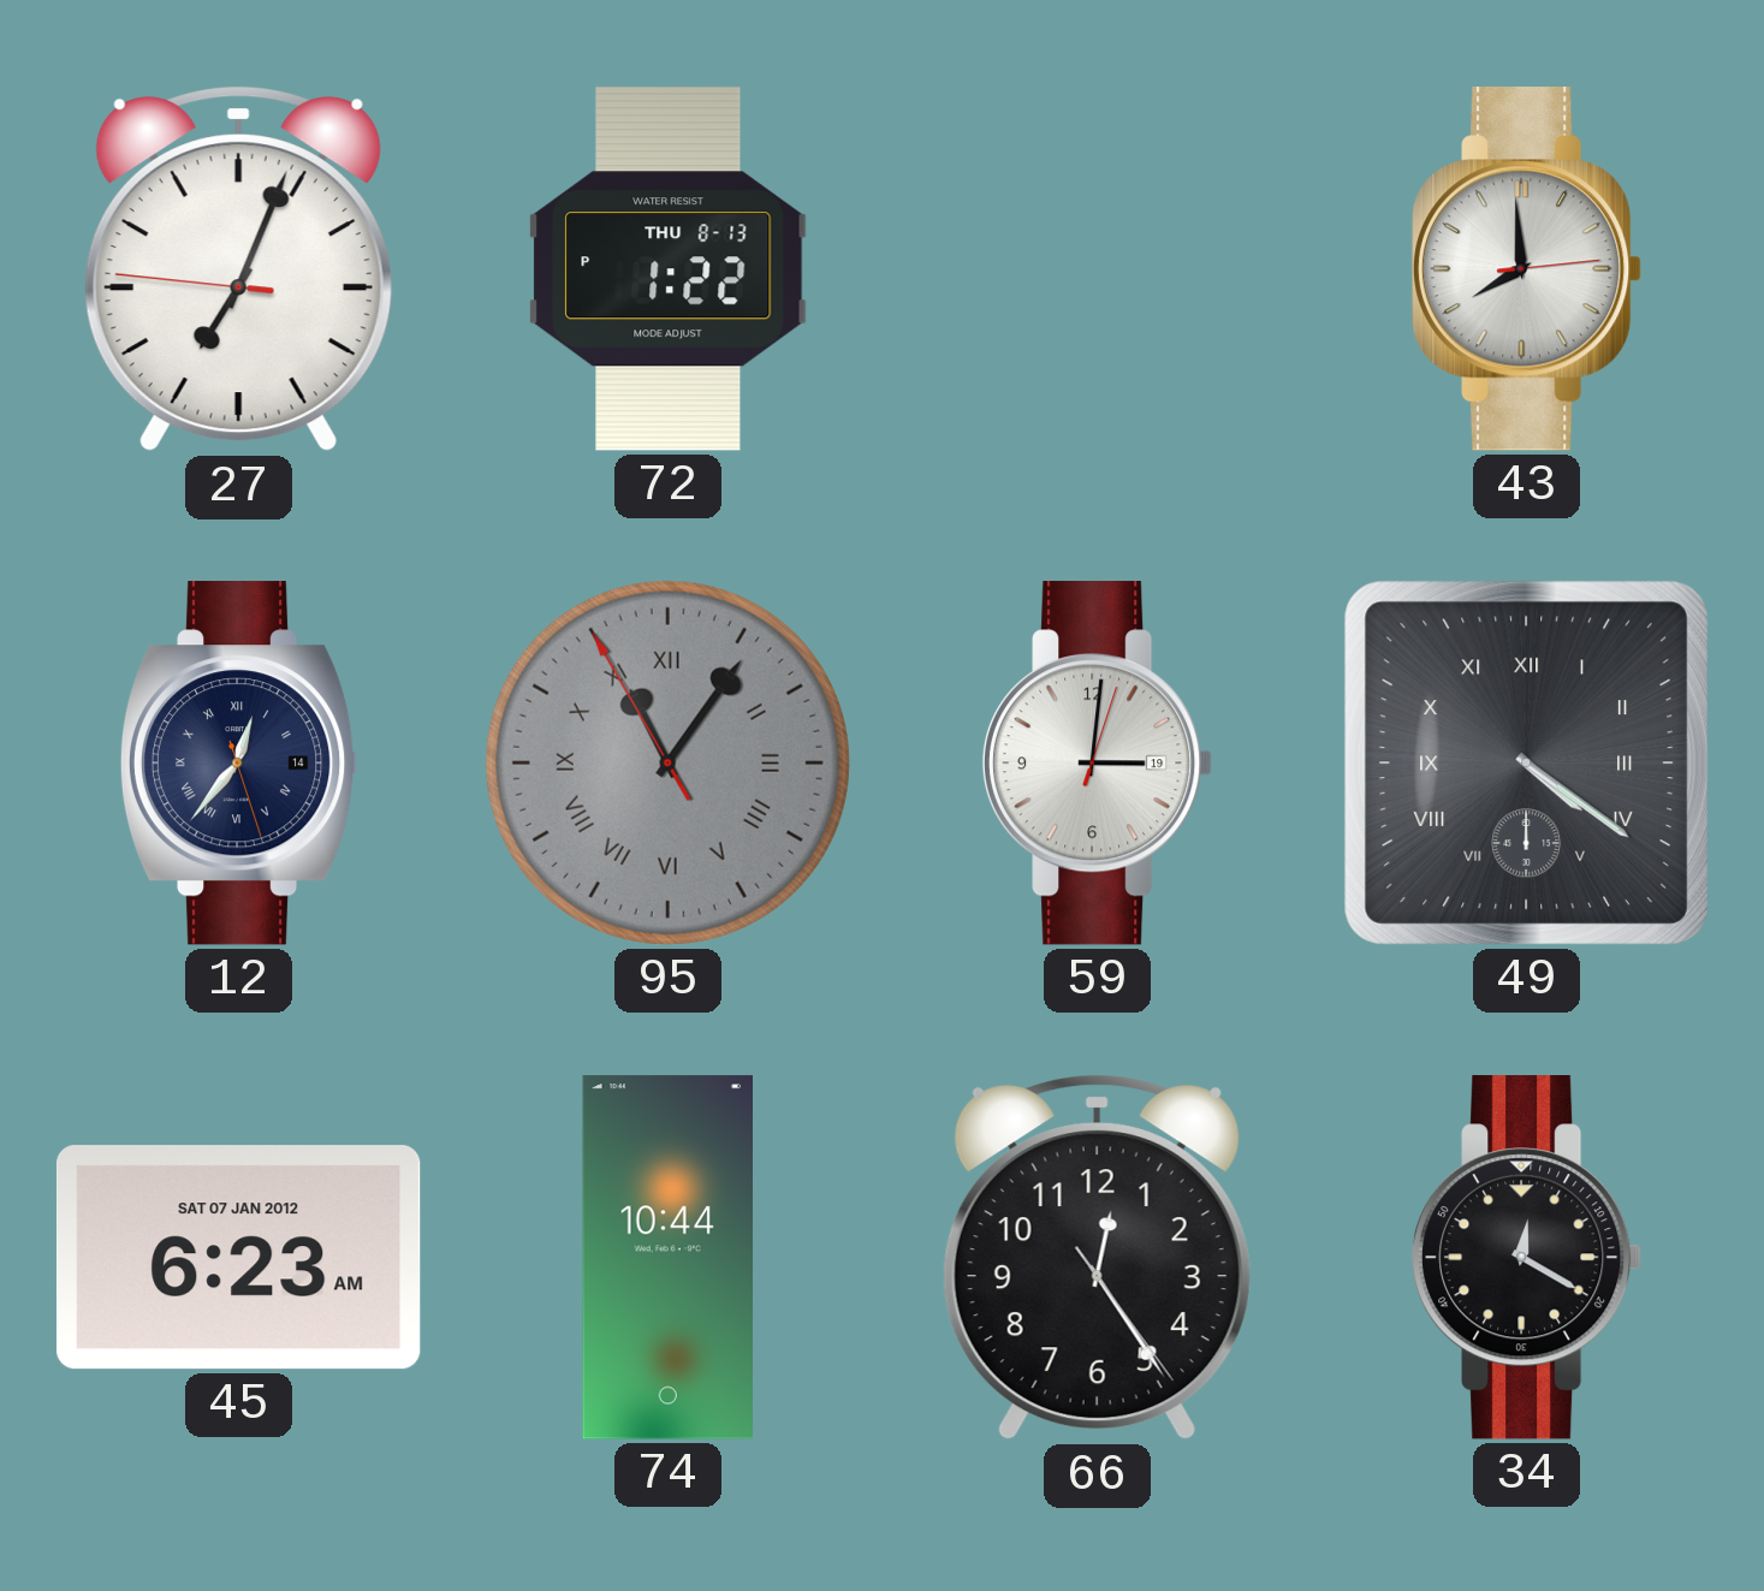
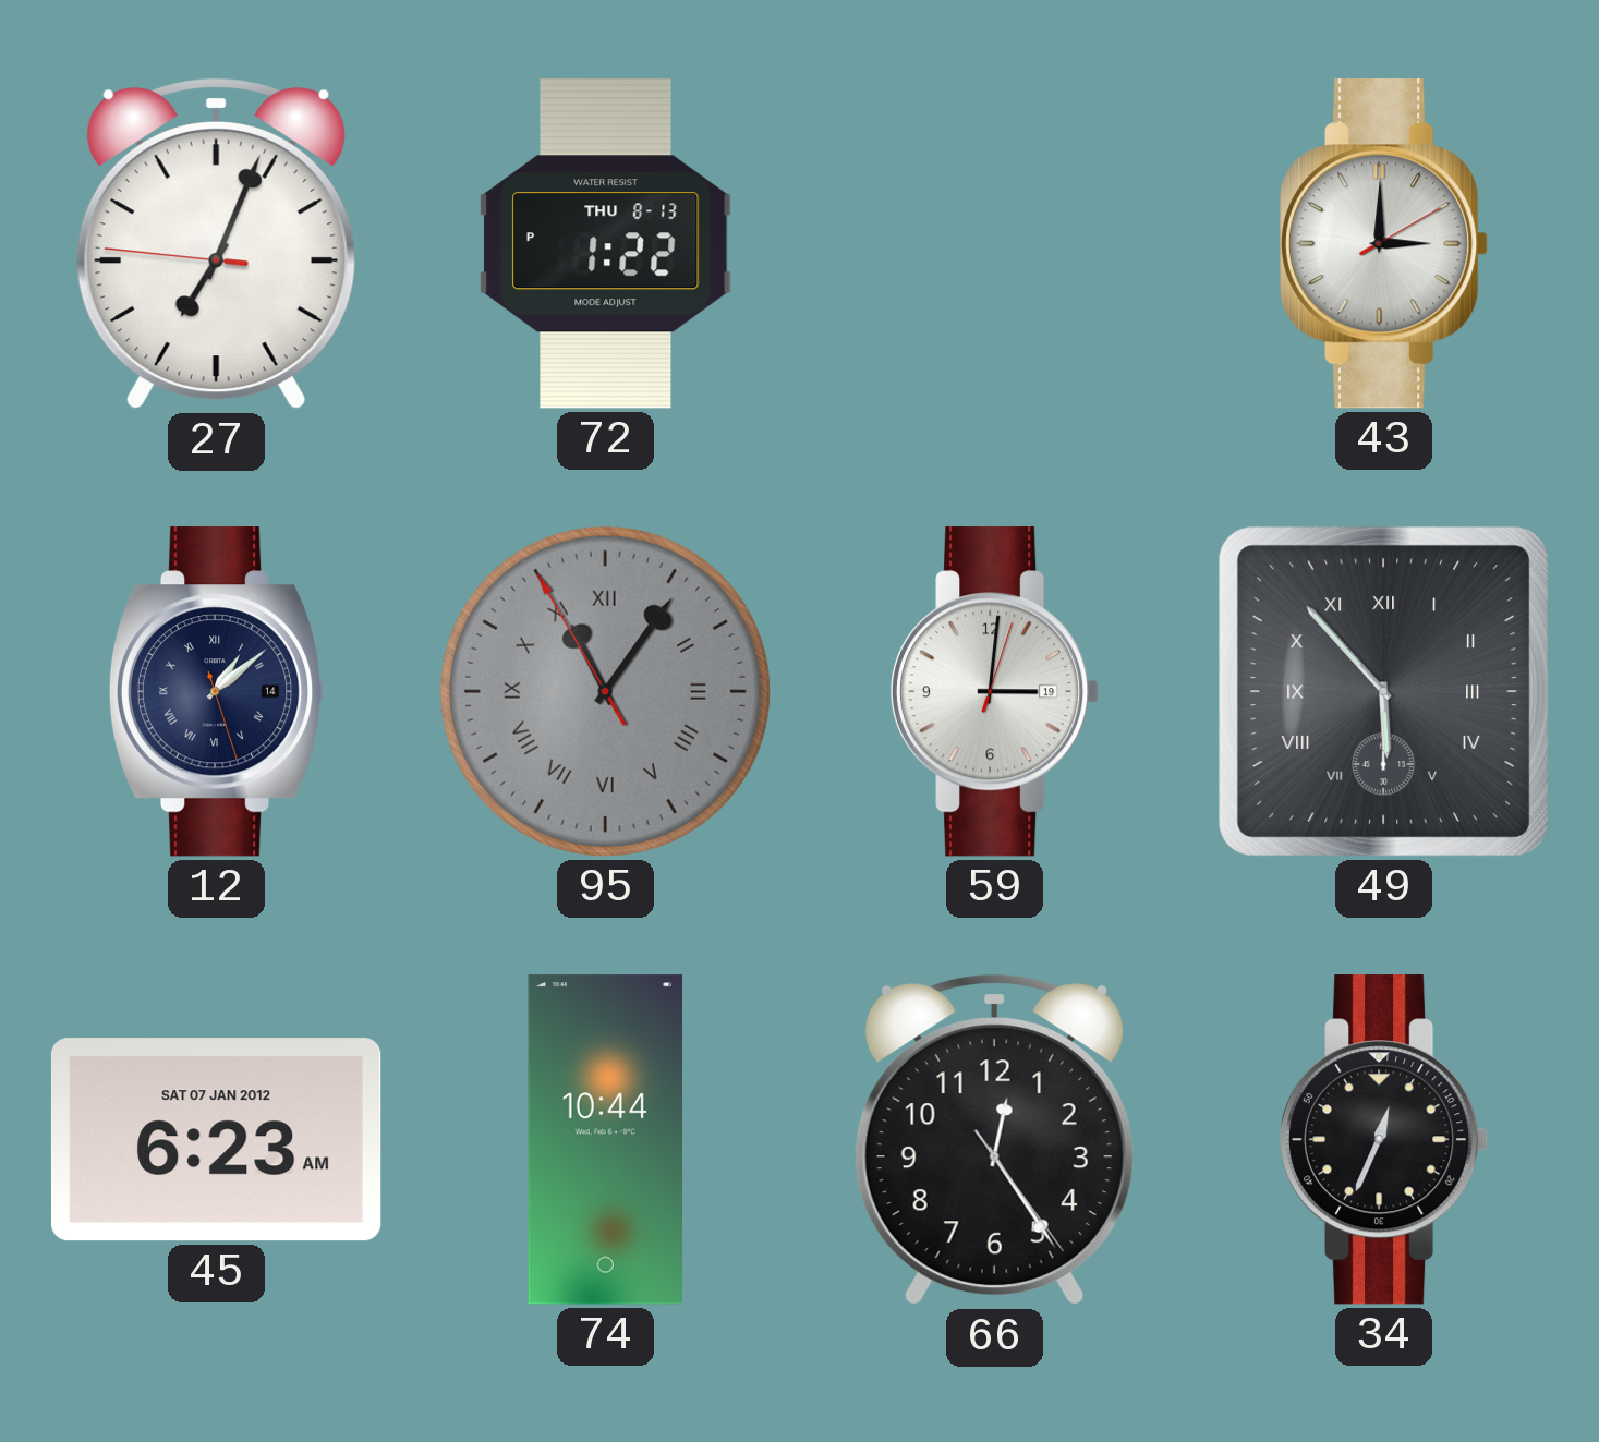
43: 7:59 -> 3:00
12: 12:36 -> 1:08
49: 4:21 -> 5:53
34: 12:20 -> 12:34
